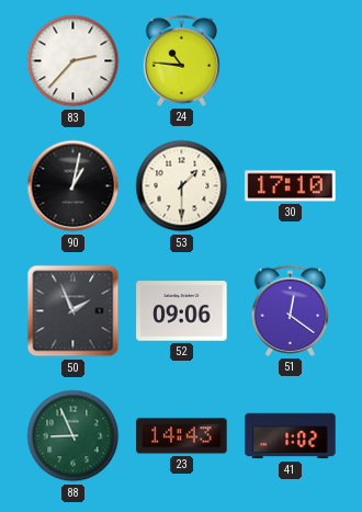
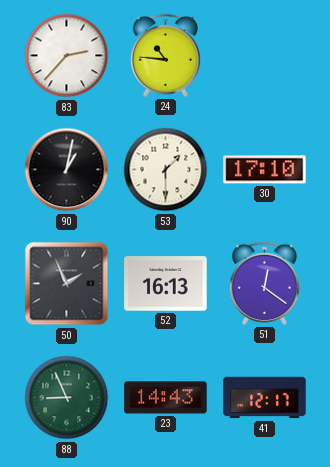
52: 09:06 -> 16:13
41: 1:02 -> 12:17
